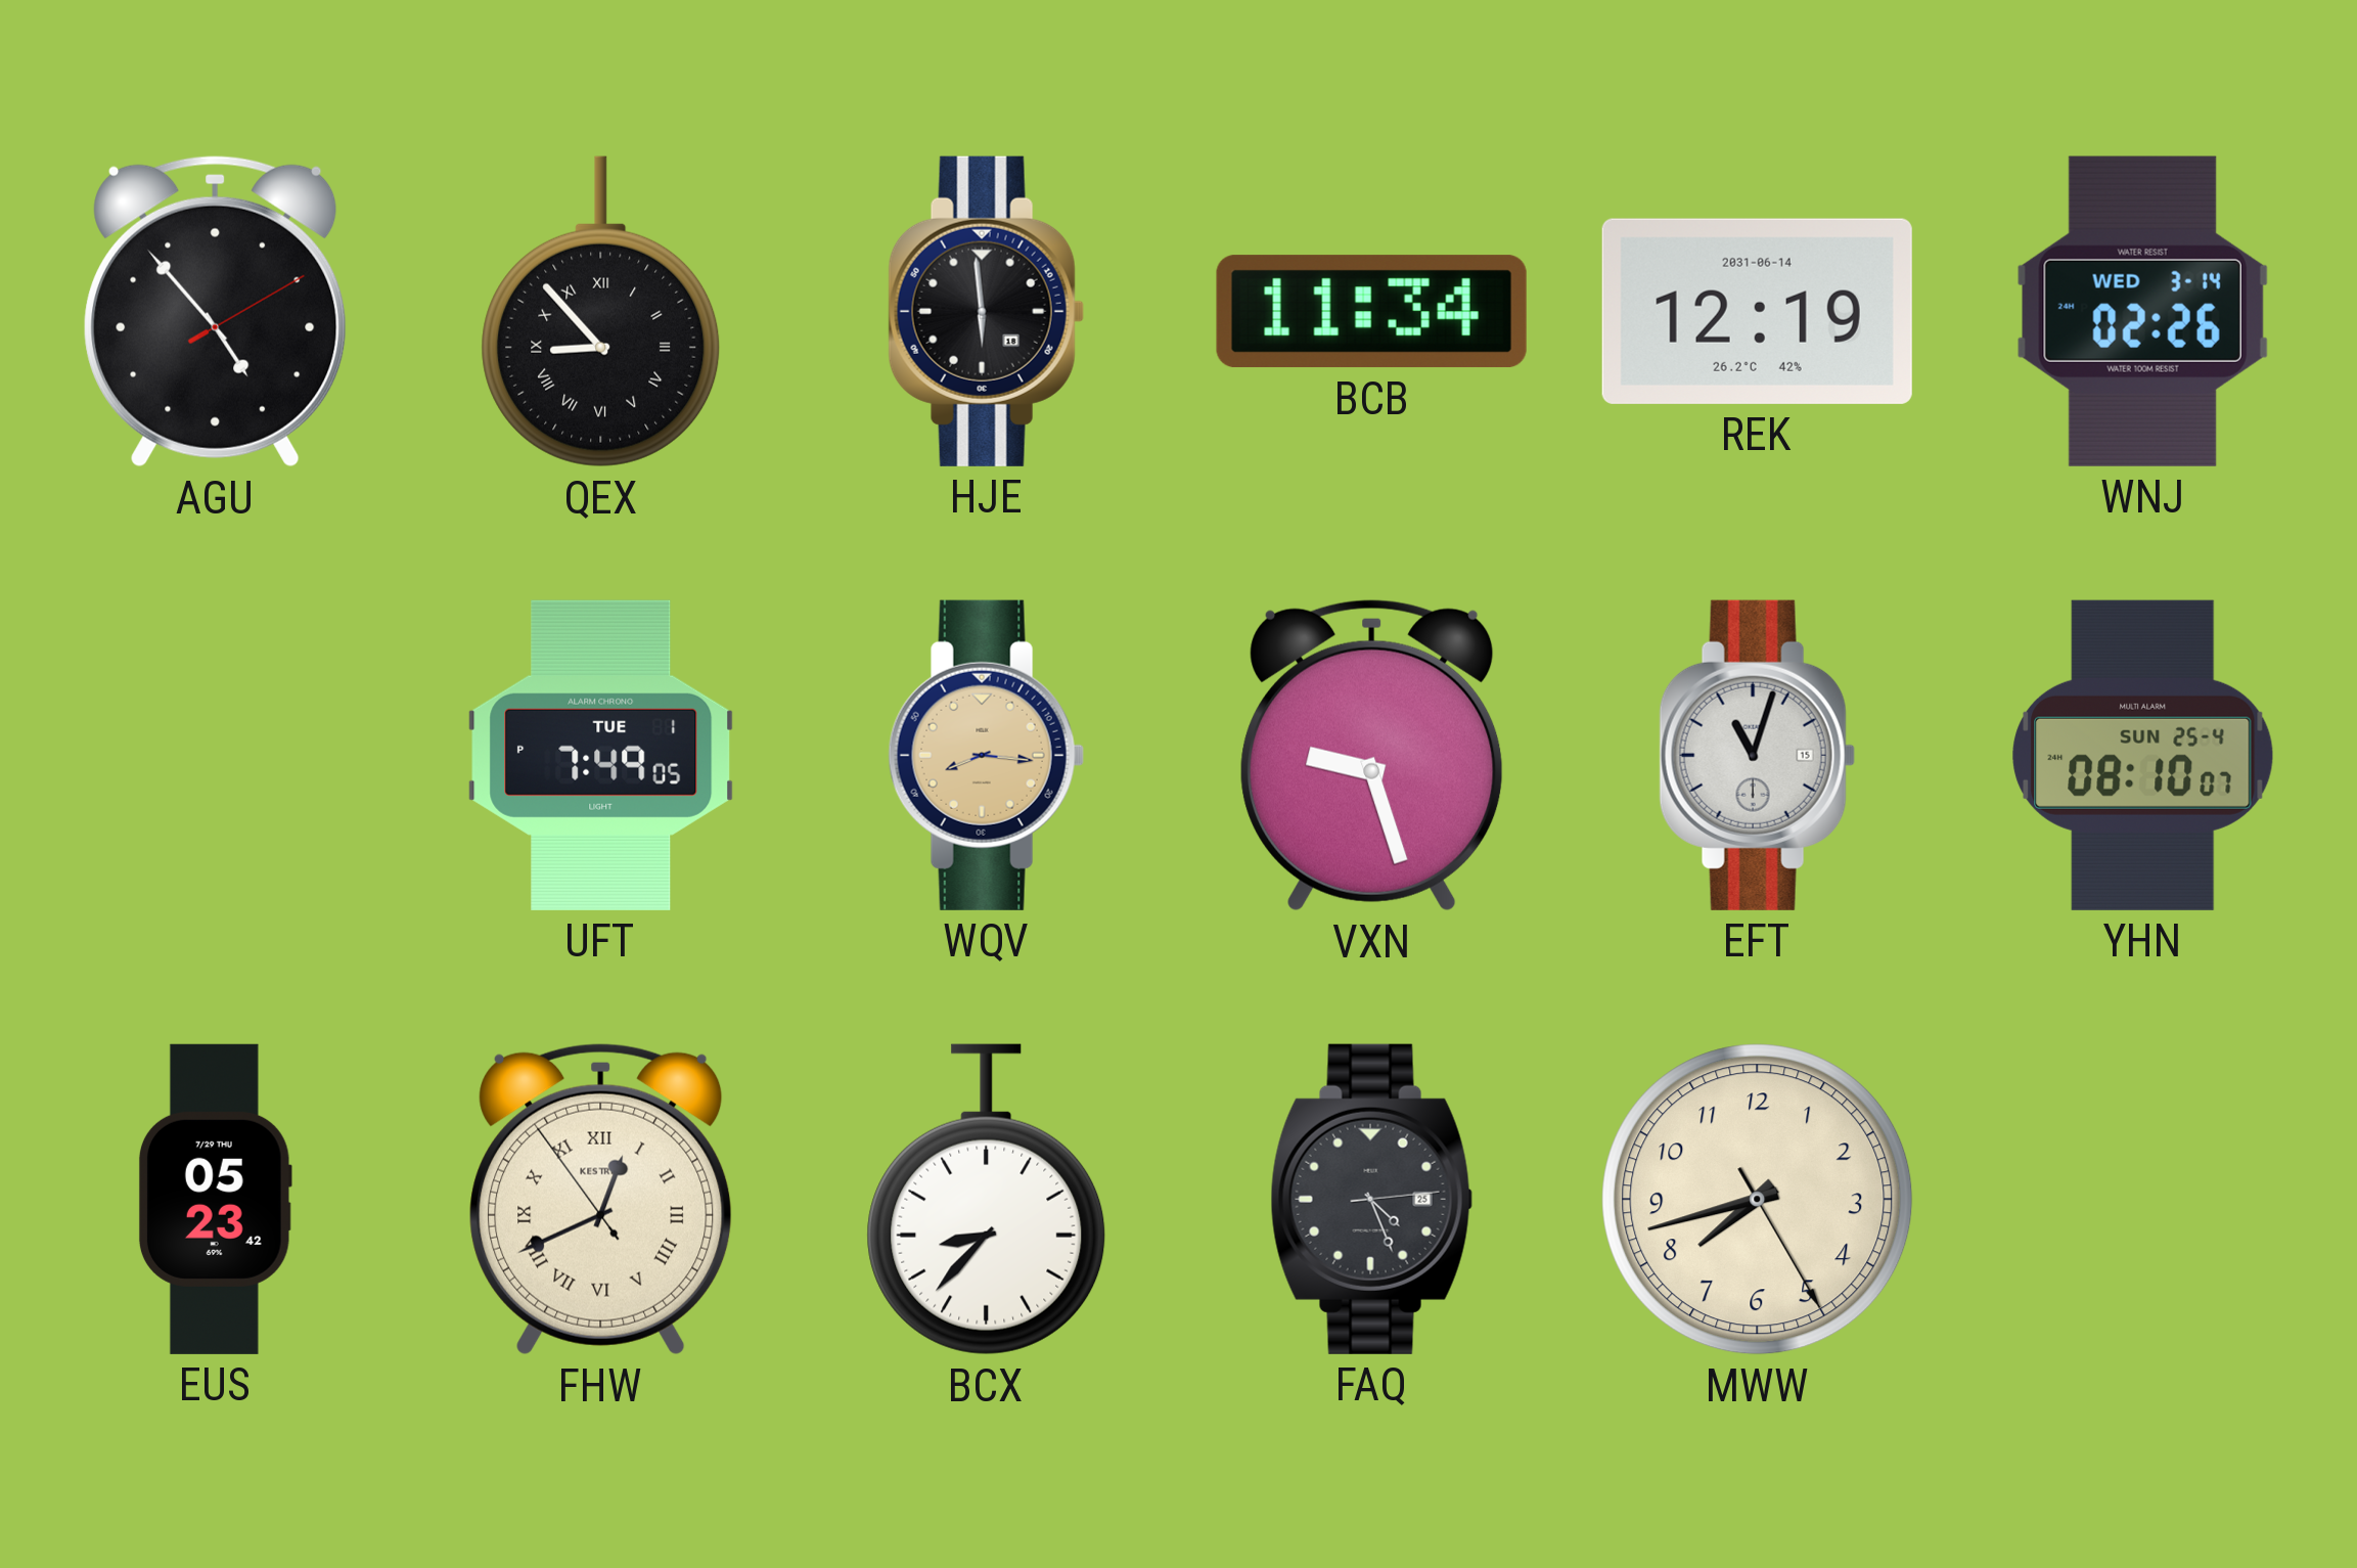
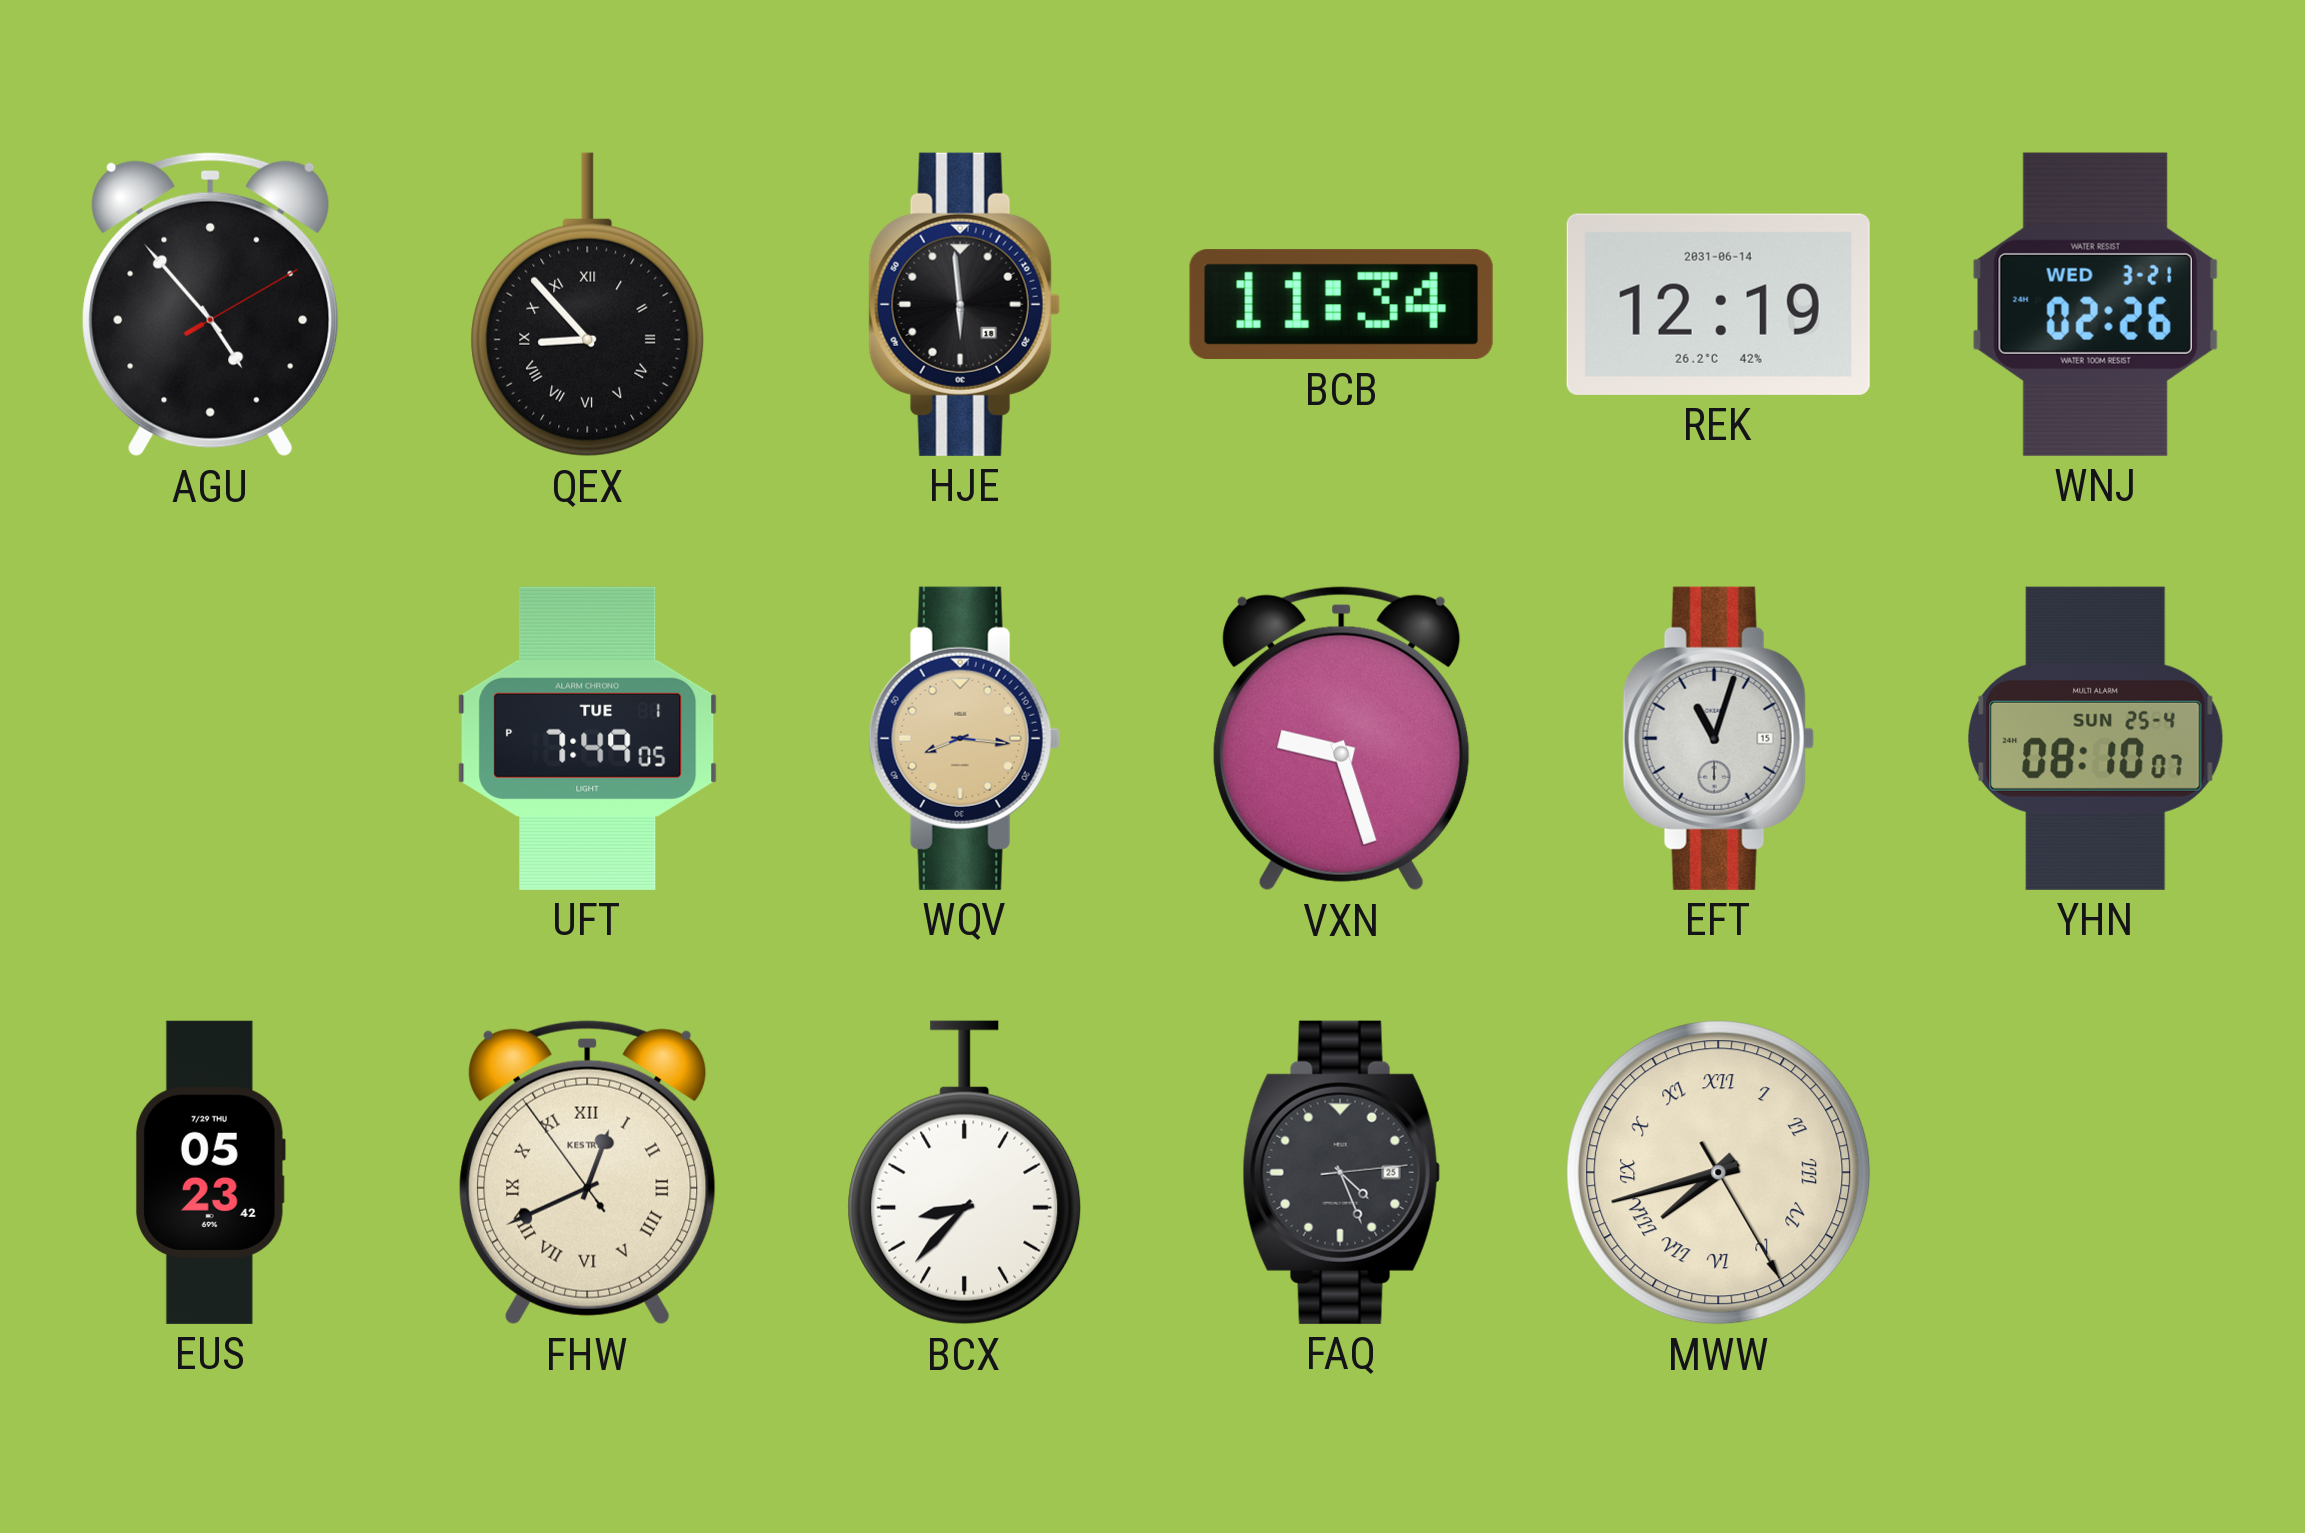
WNJ date: WED 3-14 -> WED 3-21
MWW numerals: Arabic -> Roman
